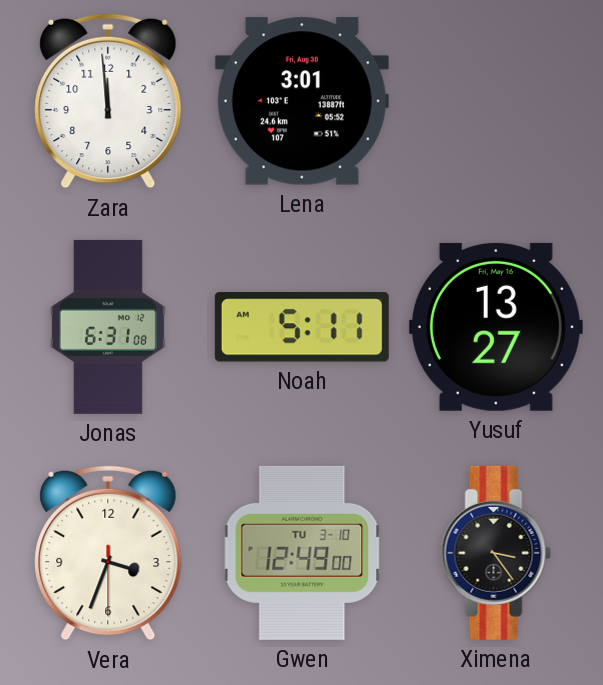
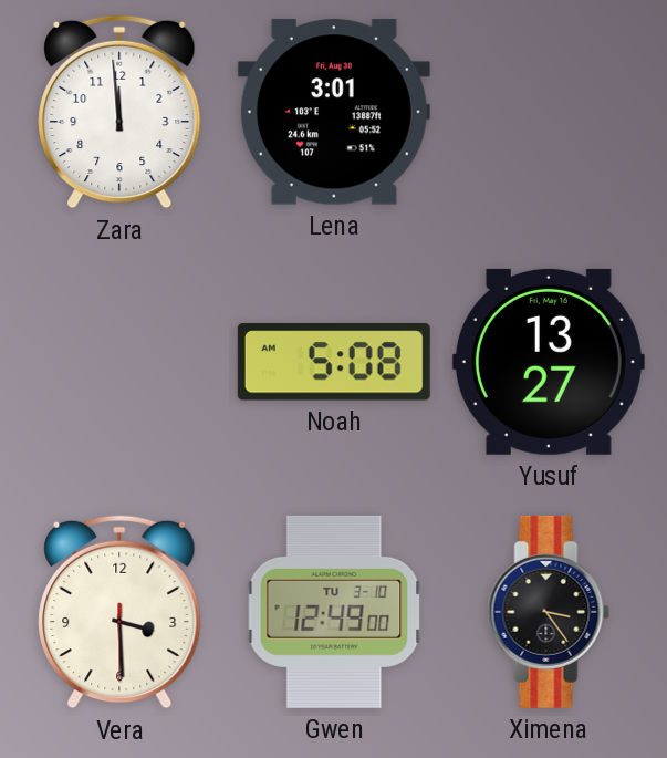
Jonas: 6:31 -> none
Noah: 5:11 -> 5:08
Vera: 3:33 -> 3:29
